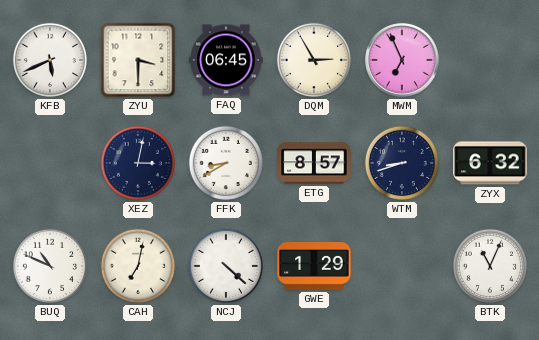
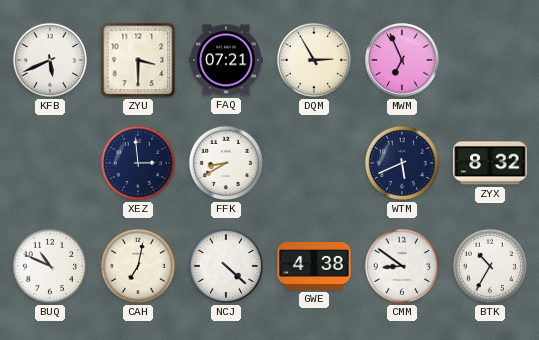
FAQ: 06:45 -> 07:21
XEZ: 3:02 -> 2:59
ETG: 8:57 -> none
WTM: 8:42 -> 5:41
ZYX: 6:32 -> 8:32
GWE: 1:29 -> 4:38
CMM: none -> 8:51
BTK: 11:04 -> 10:35
